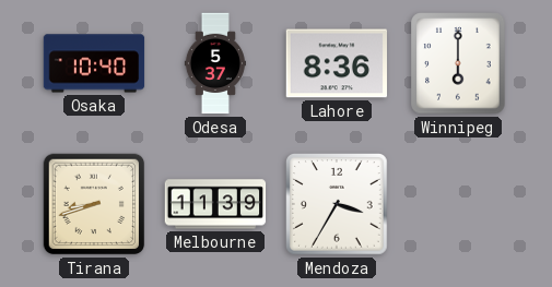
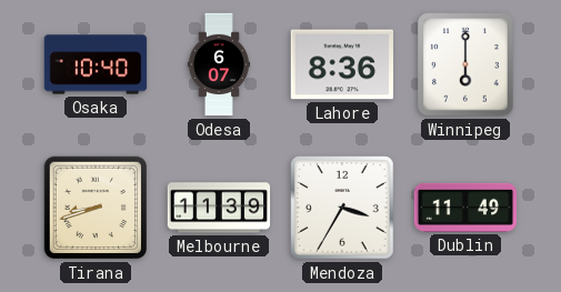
Odesa: 5:37 -> 6:07
Dublin: none -> 11:49
